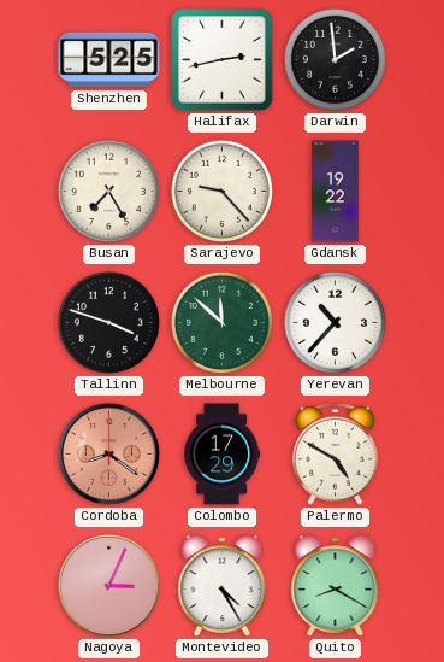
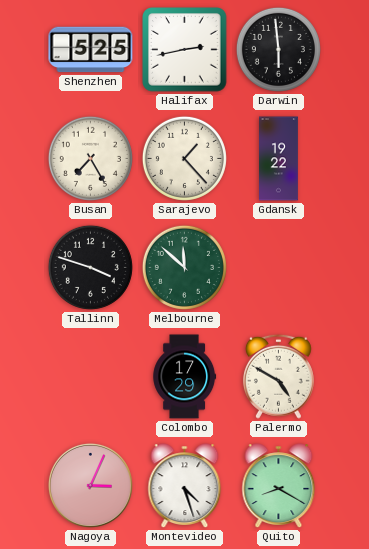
Darwin: 1:59 -> 5:59
Sarajevo: 9:23 -> 1:23
Yerevan: 10:37 -> none
Cordoba: 8:21 -> none
Montevideo: 4:25 -> 4:27
